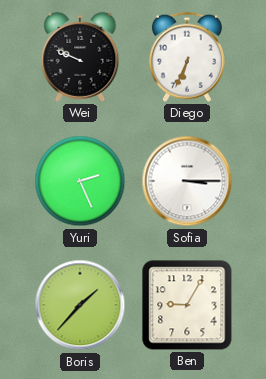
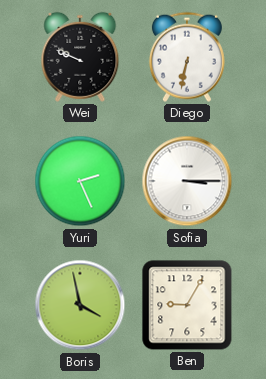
Diego: 6:34 -> 6:32
Boris: 1:37 -> 3:58
